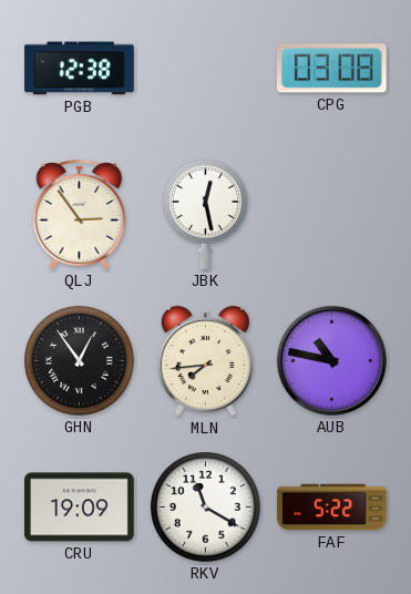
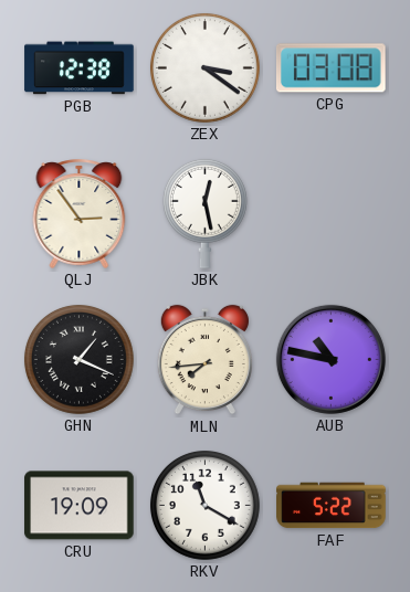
ZEX: none -> 3:21
GHN: 12:54 -> 1:19
